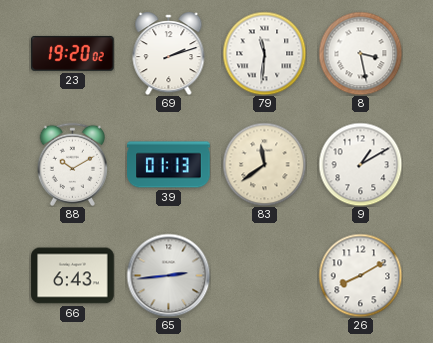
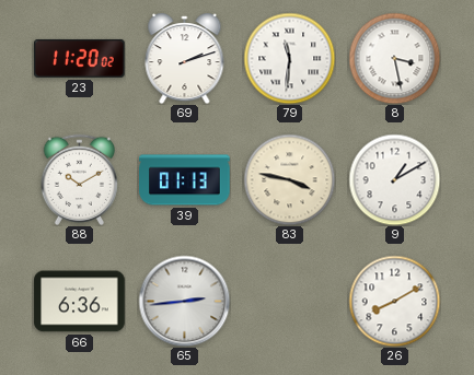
23: 19:20 -> 11:20
83: 11:39 -> 3:47
66: 6:43 -> 6:36
